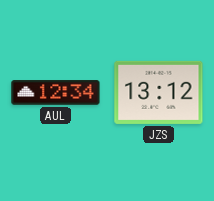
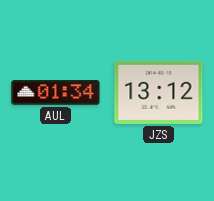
AUL: 12:34 -> 01:34
